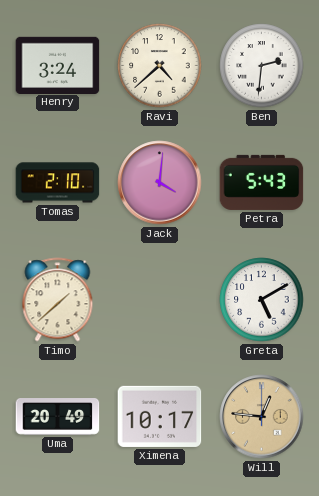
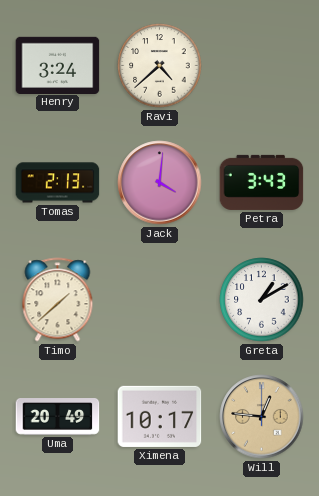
Ben: 2:31 -> none
Tomas: 2:10 -> 2:13
Petra: 5:43 -> 3:43
Greta: 5:10 -> 1:10
